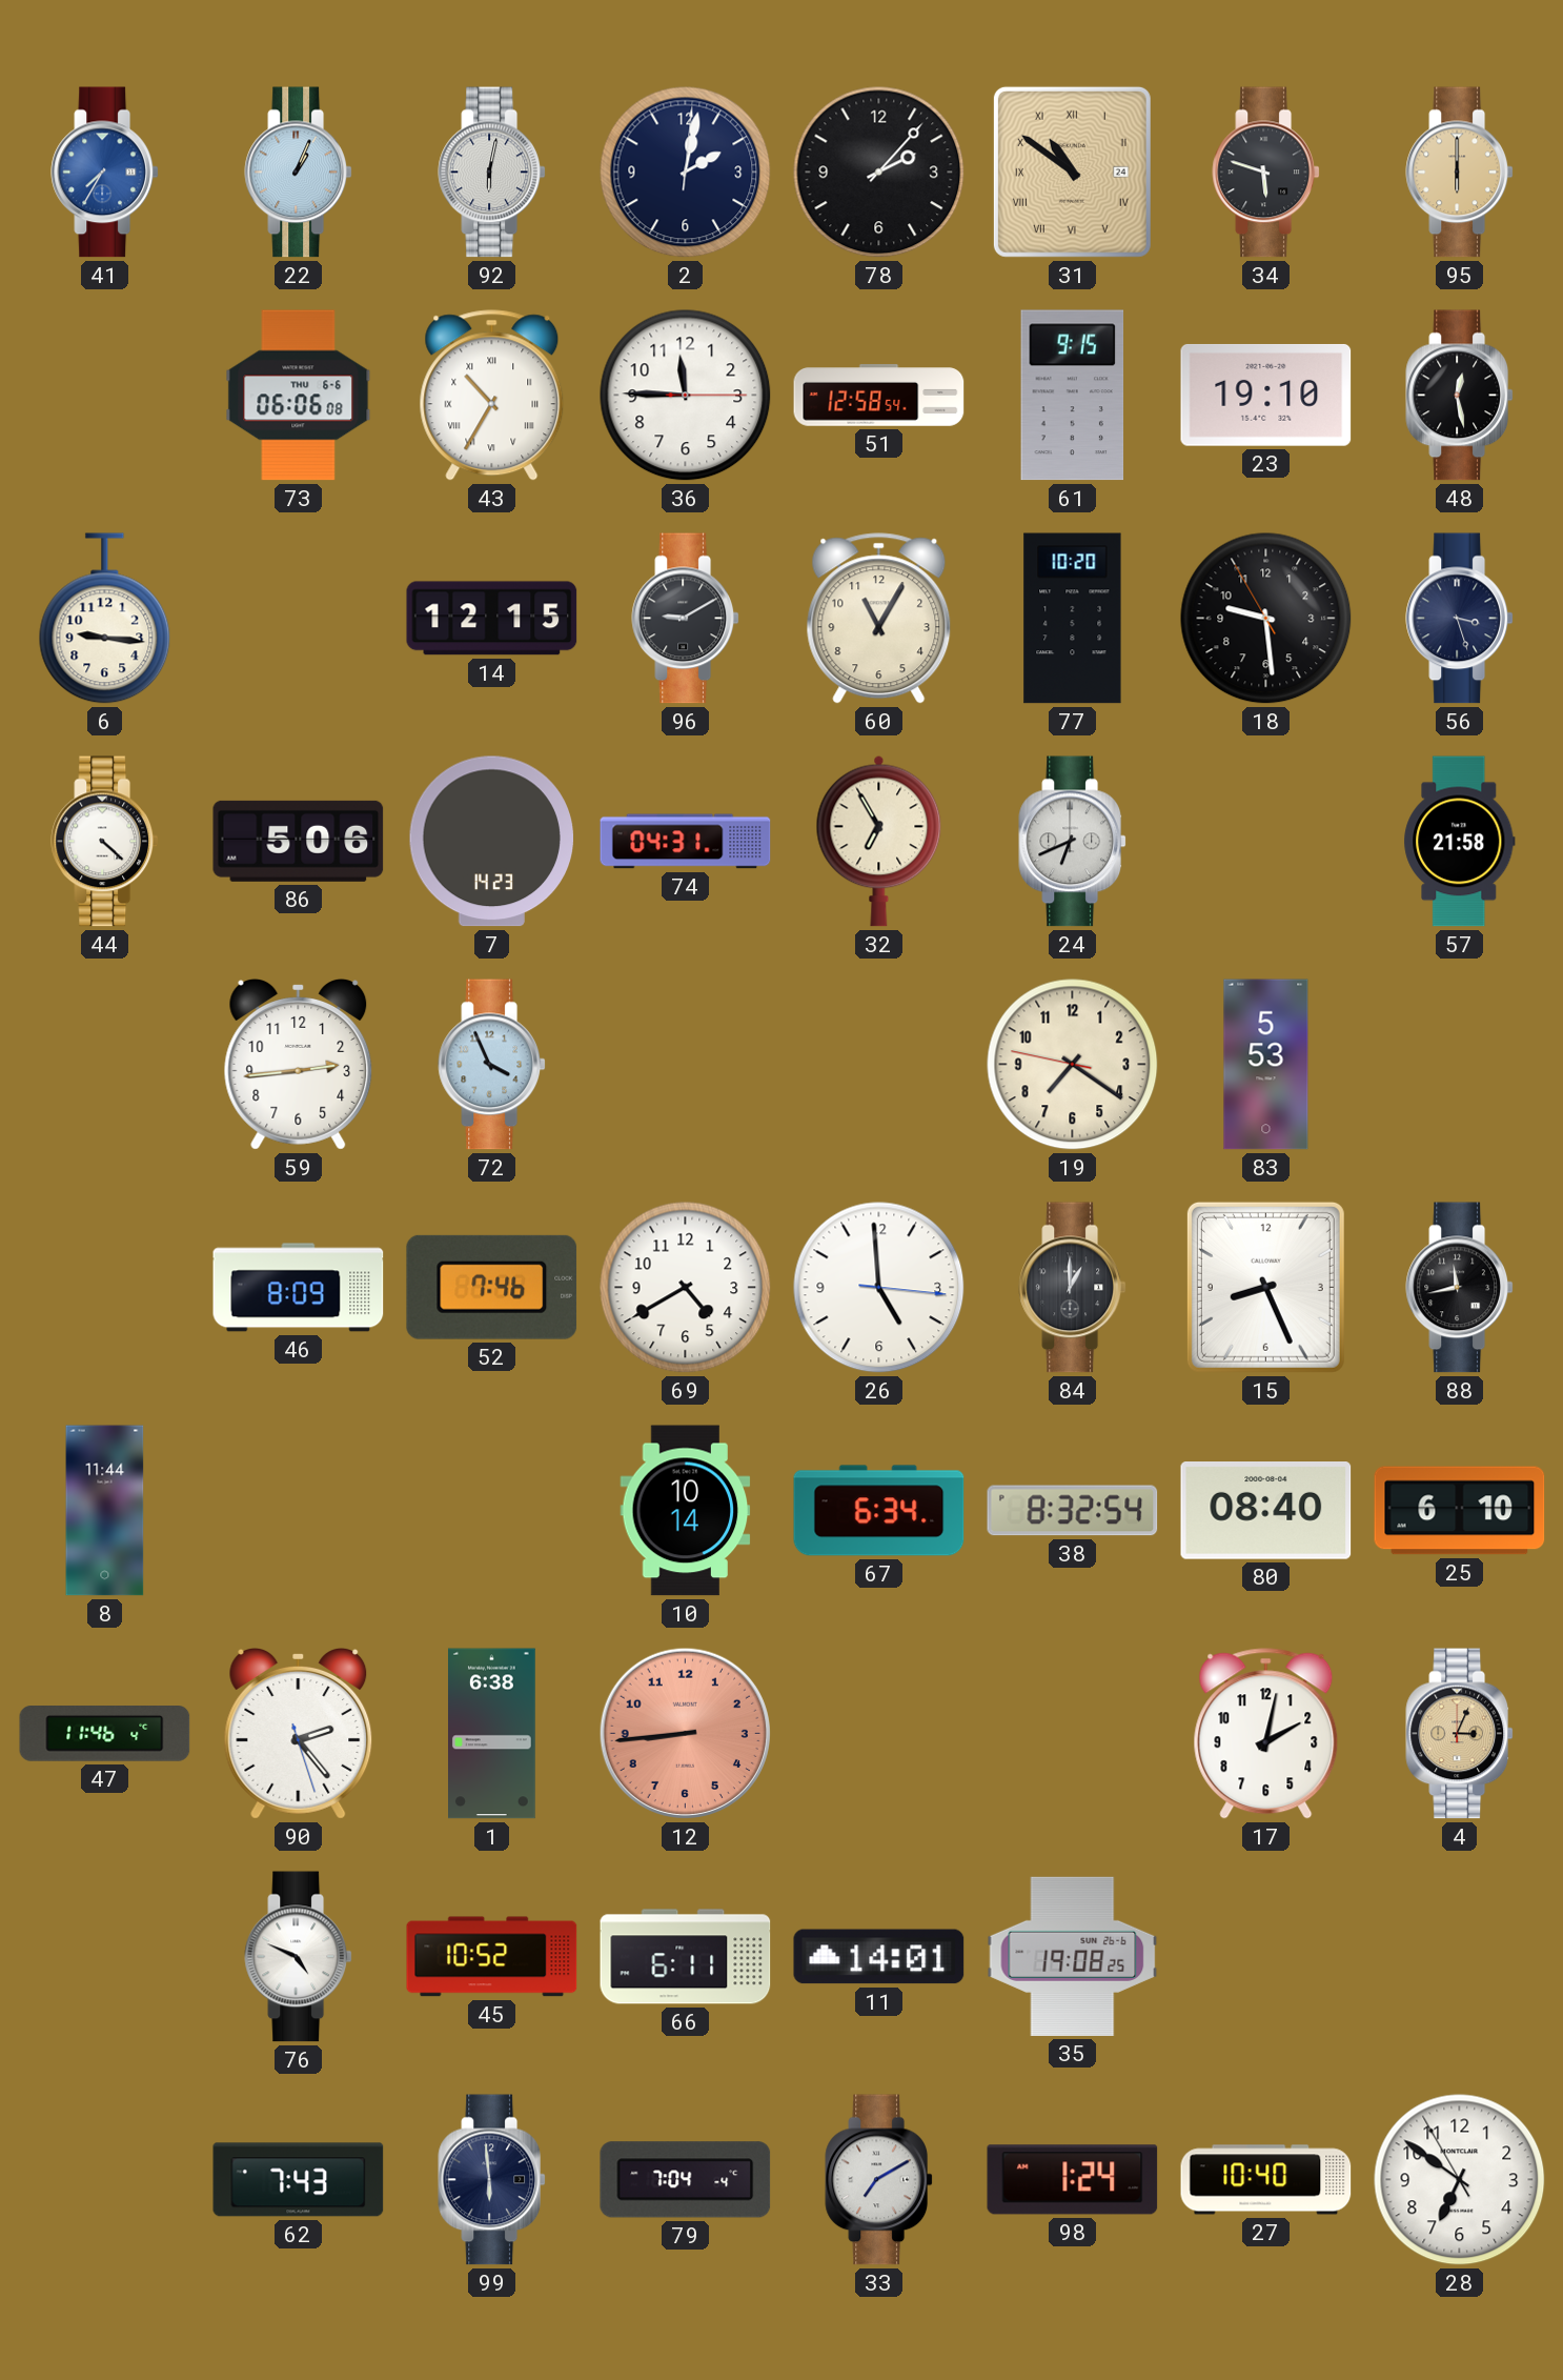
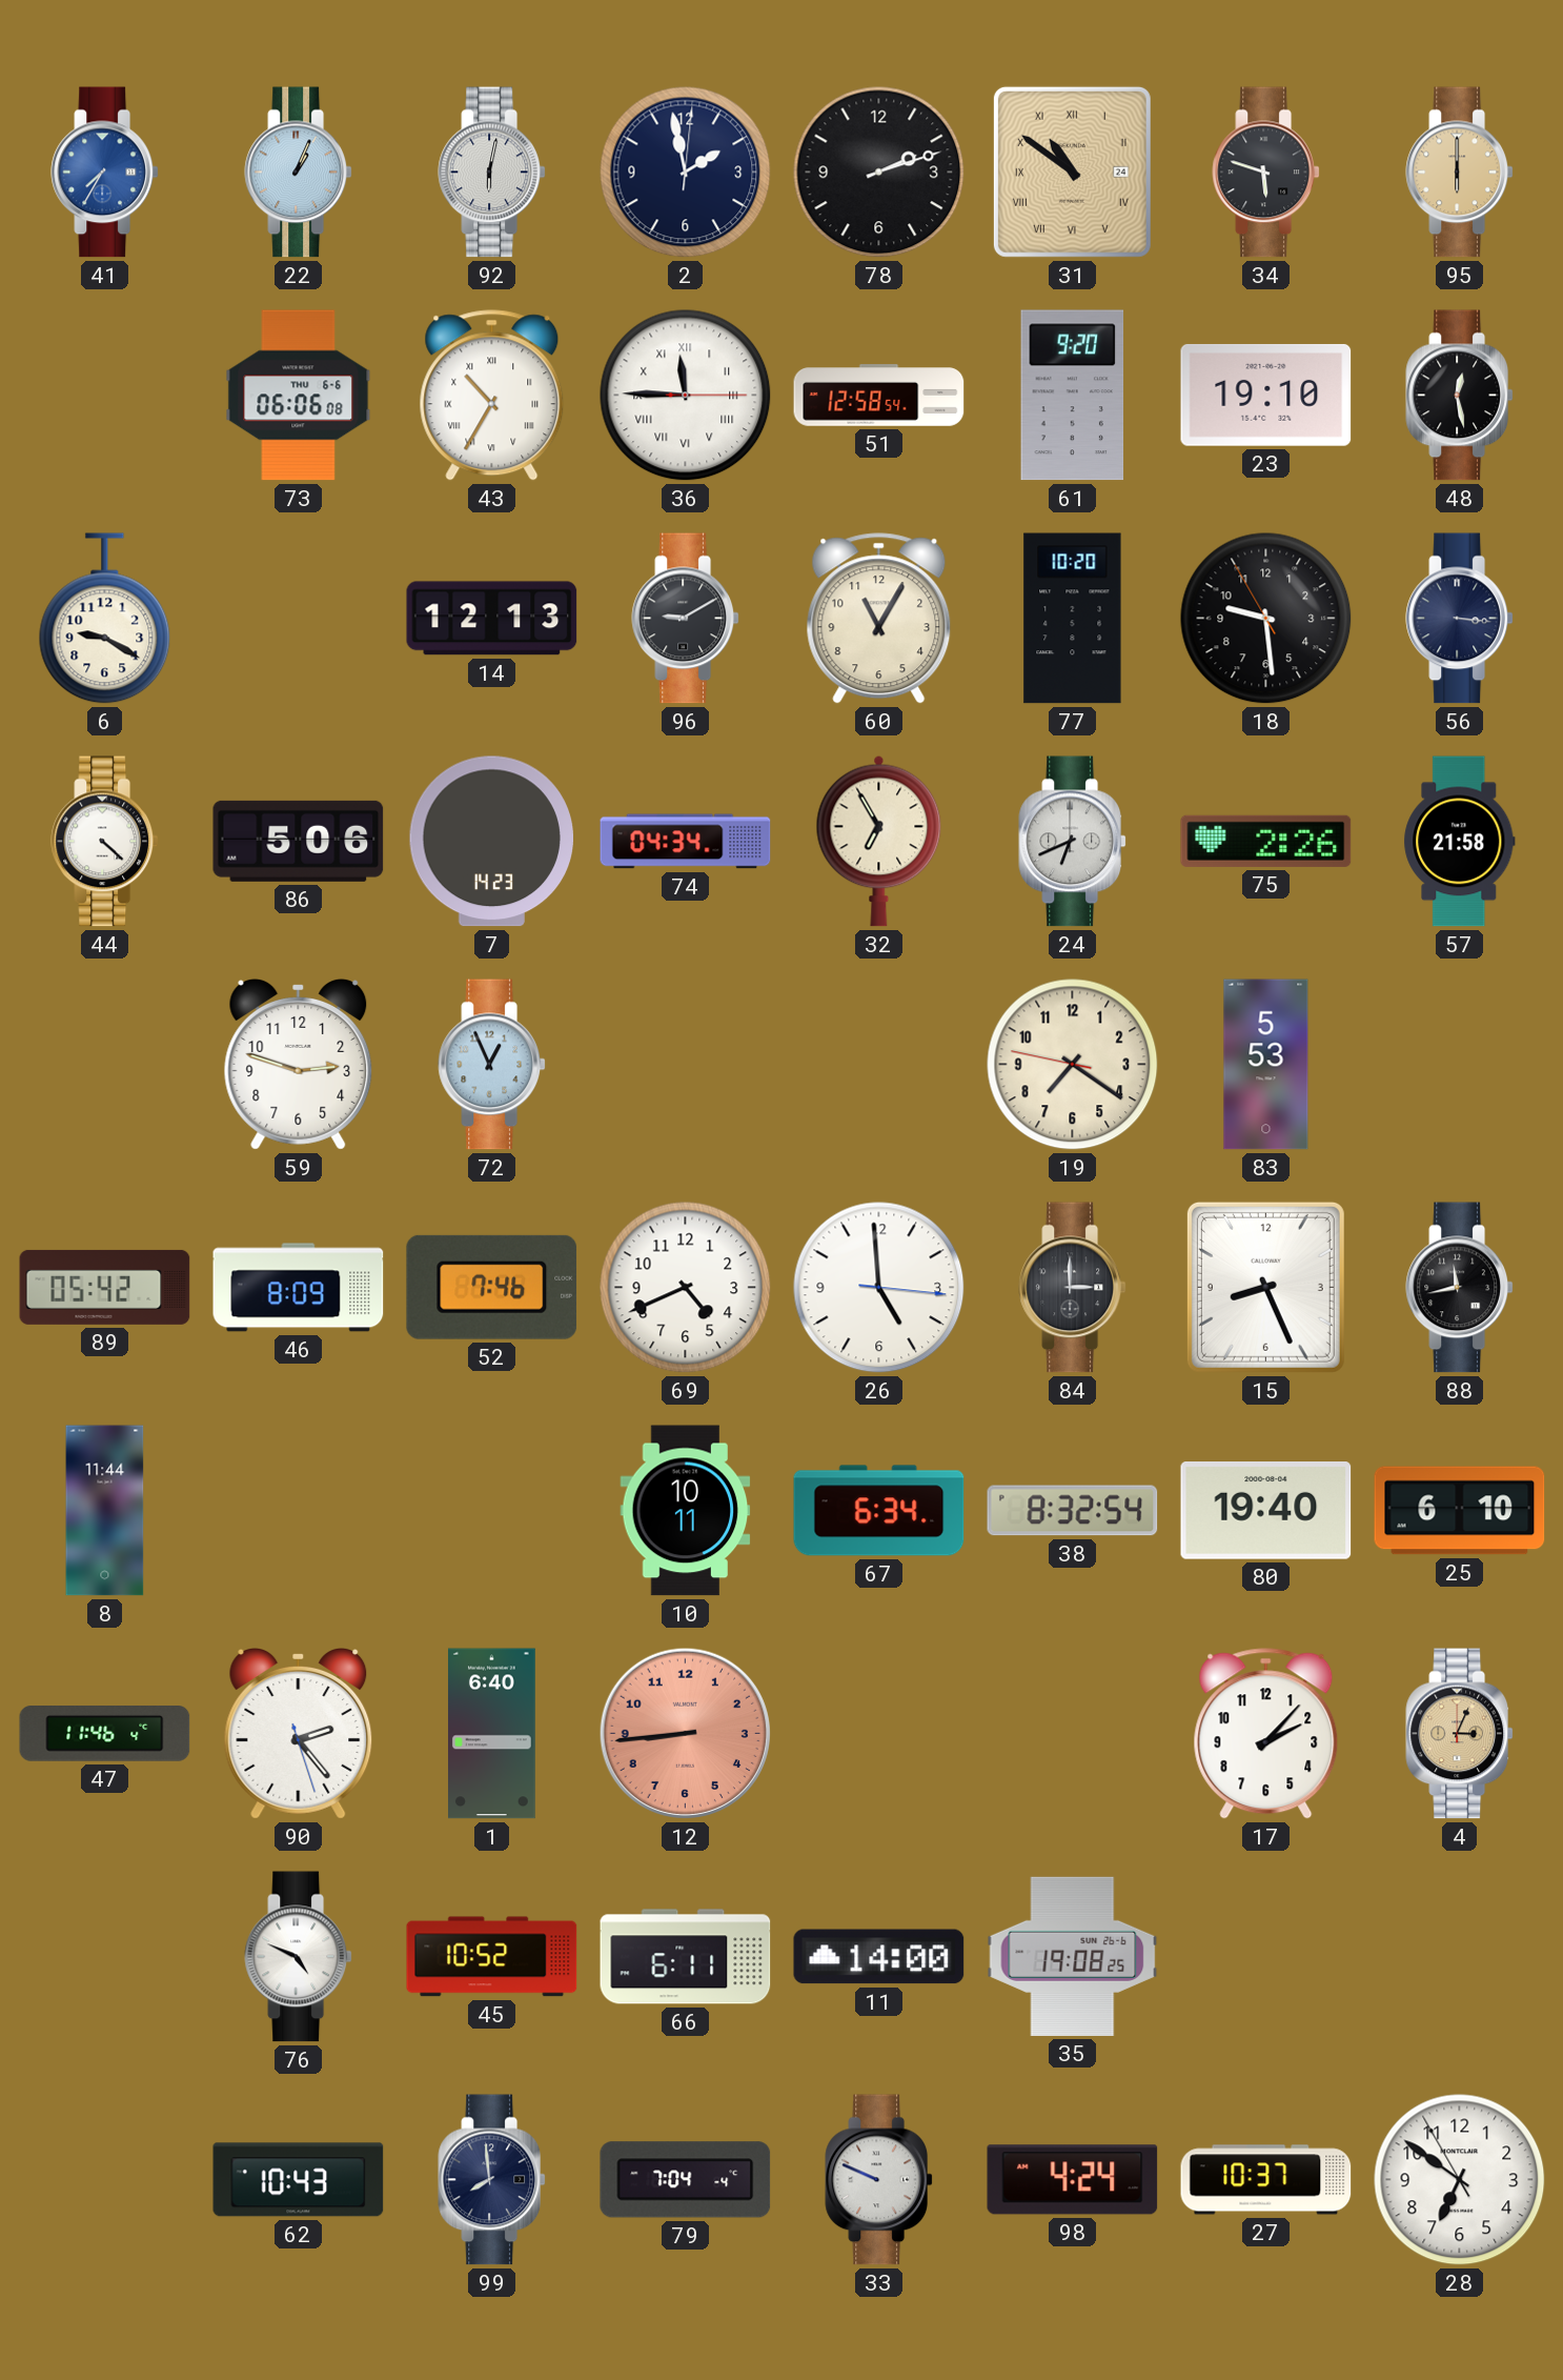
2: 2:02 -> 1:58
78: 2:07 -> 2:12
36 numerals: Arabic -> Roman
61: 9:15 -> 9:20
6: 9:16 -> 9:20
14: 12:15 -> 12:13
56: 3:27 -> 3:16
74: 04:31 -> 04:34
75: none -> 2:26
59: 2:44 -> 2:48
72: 3:56 -> 12:56
89: none -> 05:42
69: 4:40 -> 4:41
84: 1:00 -> 3:00
10: 10:14 -> 10:11
80: 08:40 -> 19:40
1: 6:38 -> 6:40
17: 2:02 -> 2:07
11: 14:01 -> 14:00
62: 7:43 -> 10:43
99: 5:59 -> 7:59
33: 7:10 -> 9:49
98: 1:24 -> 4:24
27: 10:40 -> 10:37
